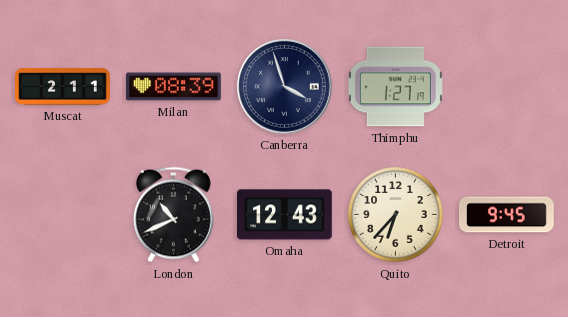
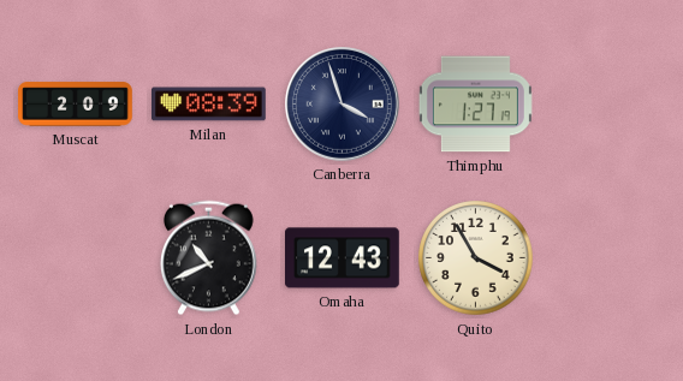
Muscat: 2:11 -> 2:09
Quito: 6:37 -> 3:55
Detroit: 9:45 -> none
